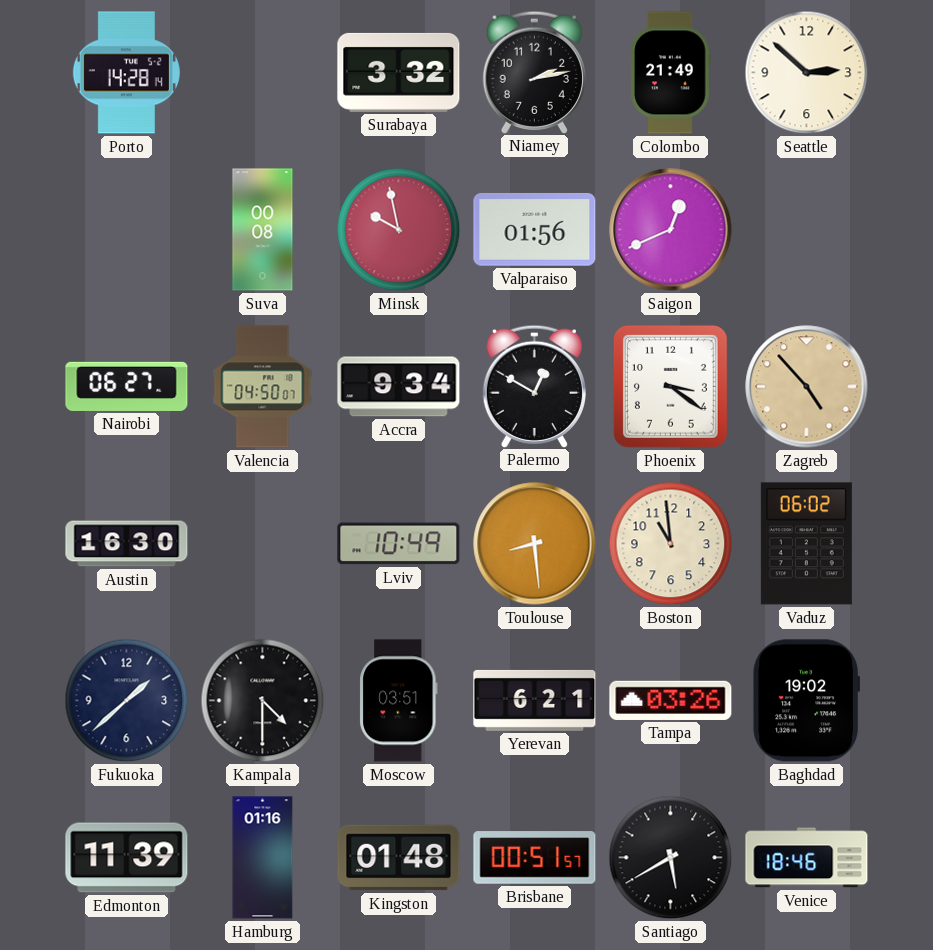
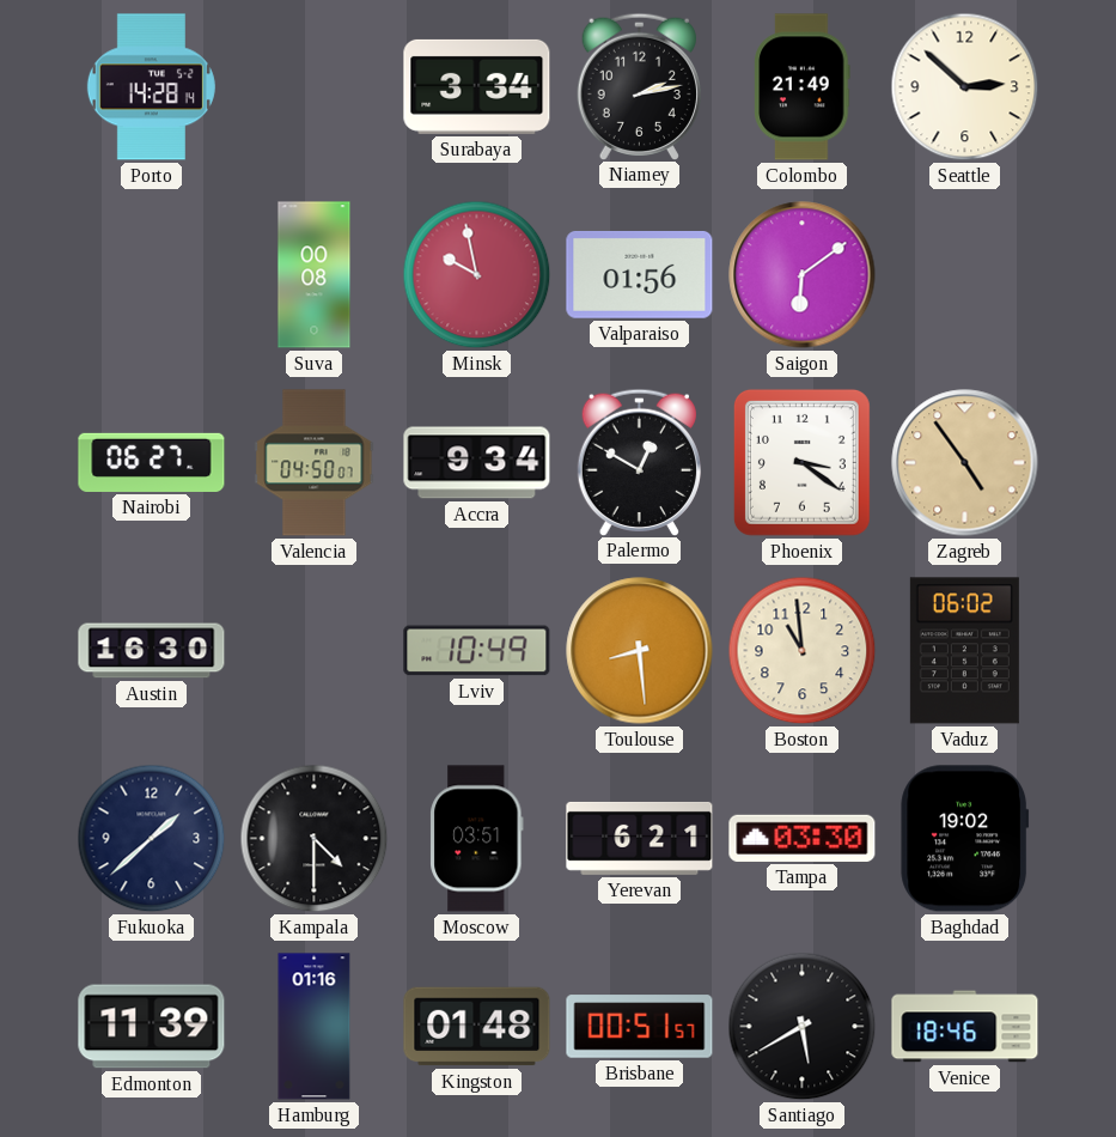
Surabaya: 3:32 -> 3:34
Saigon: 12:41 -> 6:09
Zagreb: 4:53 -> 4:54
Tampa: 03:26 -> 03:30
